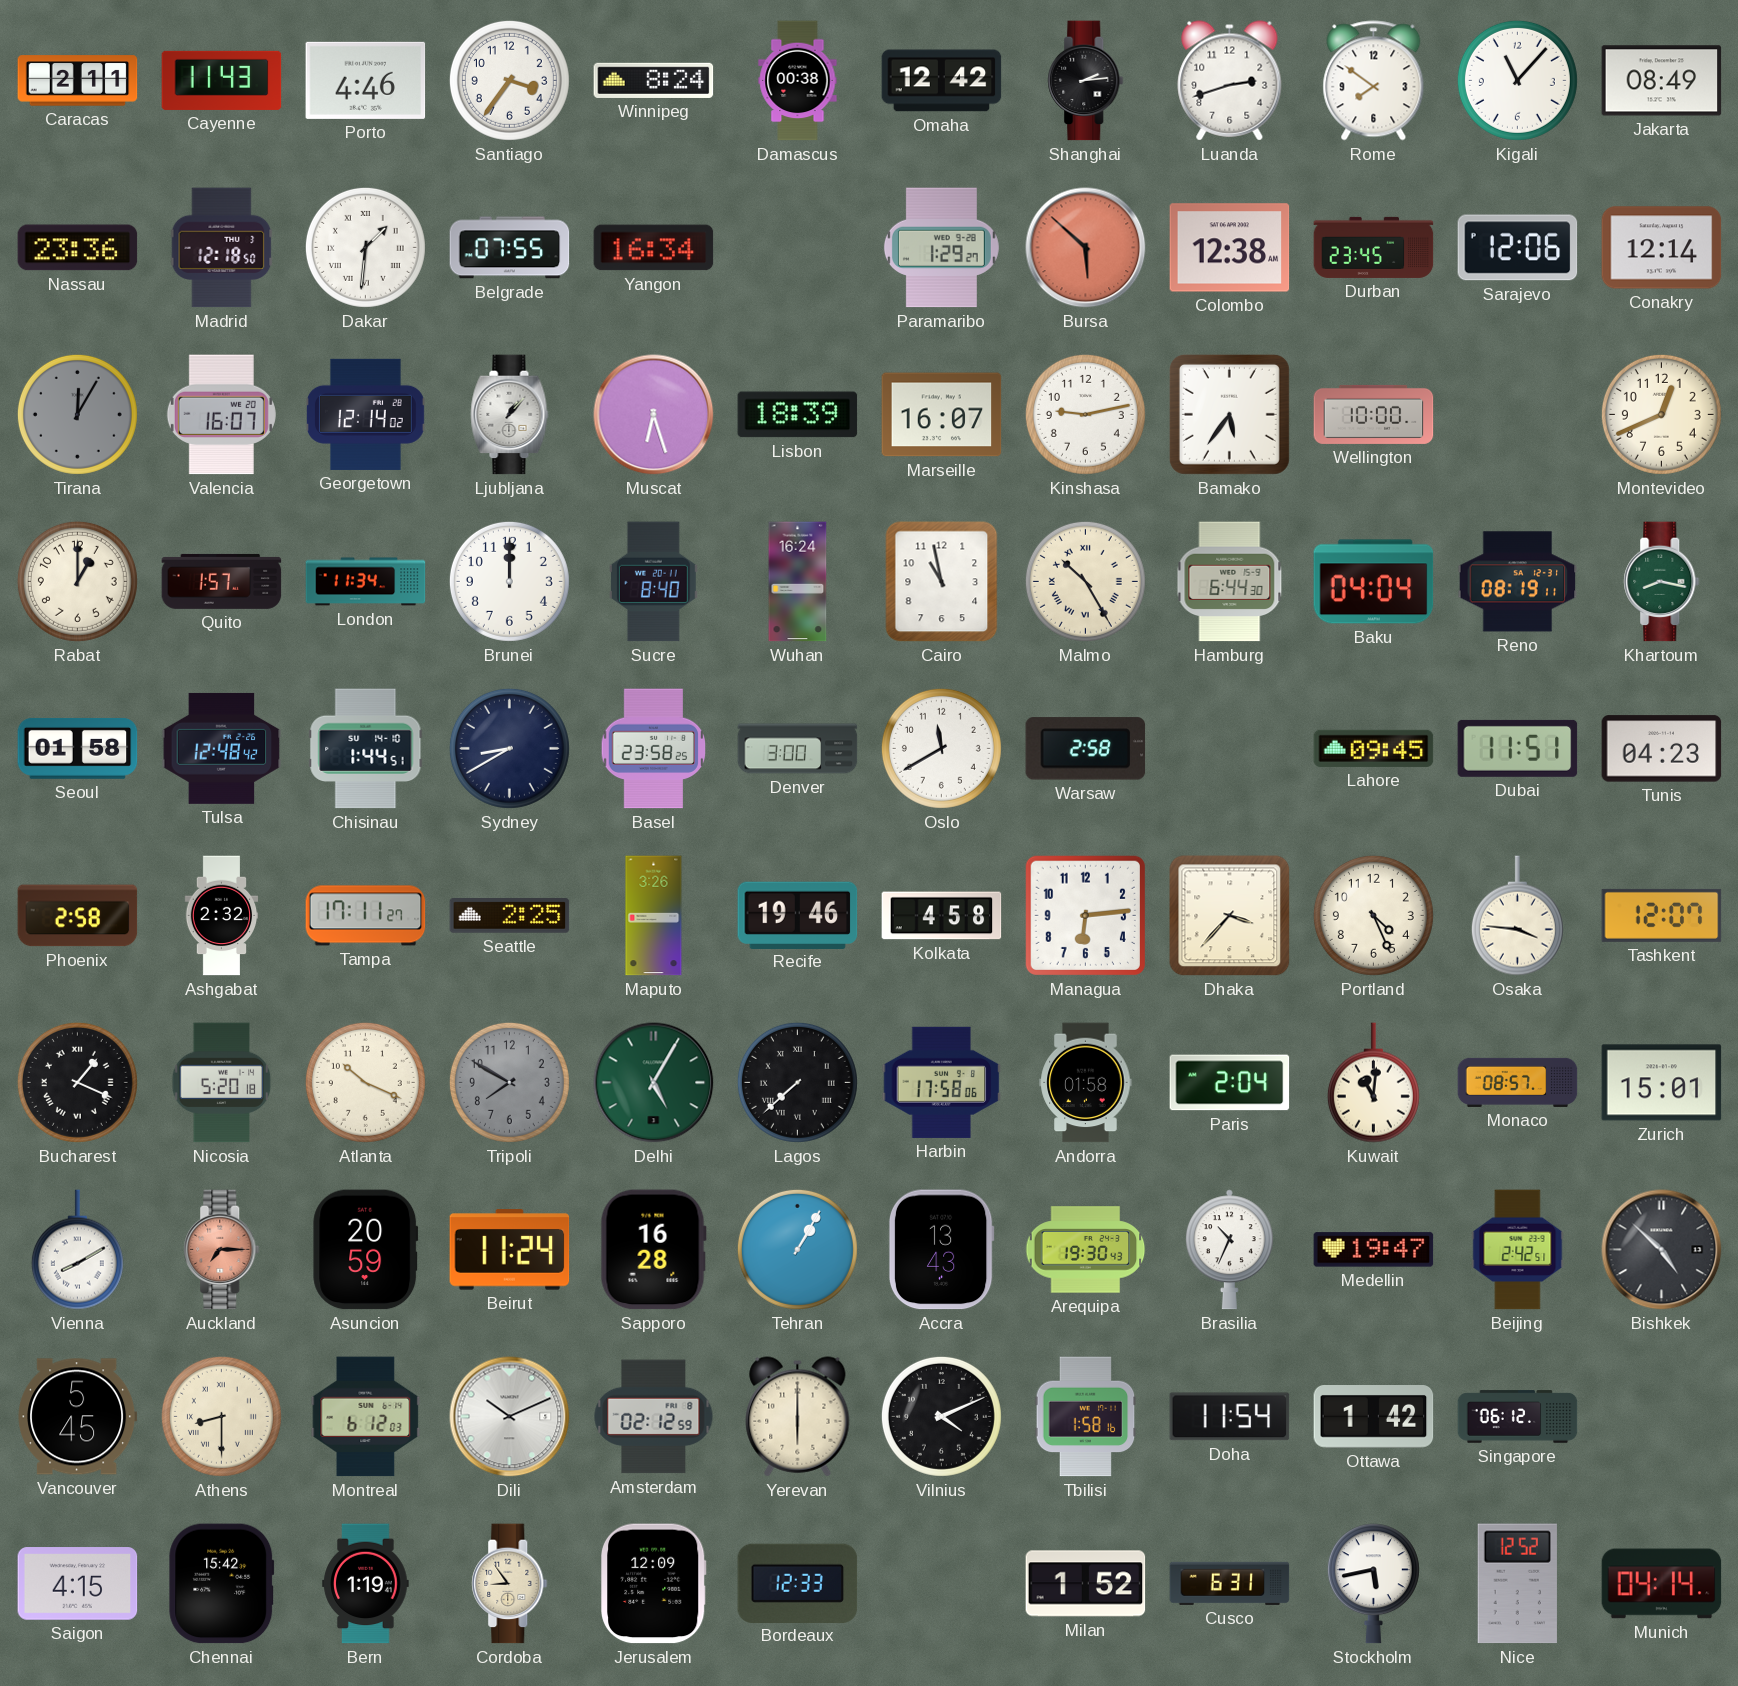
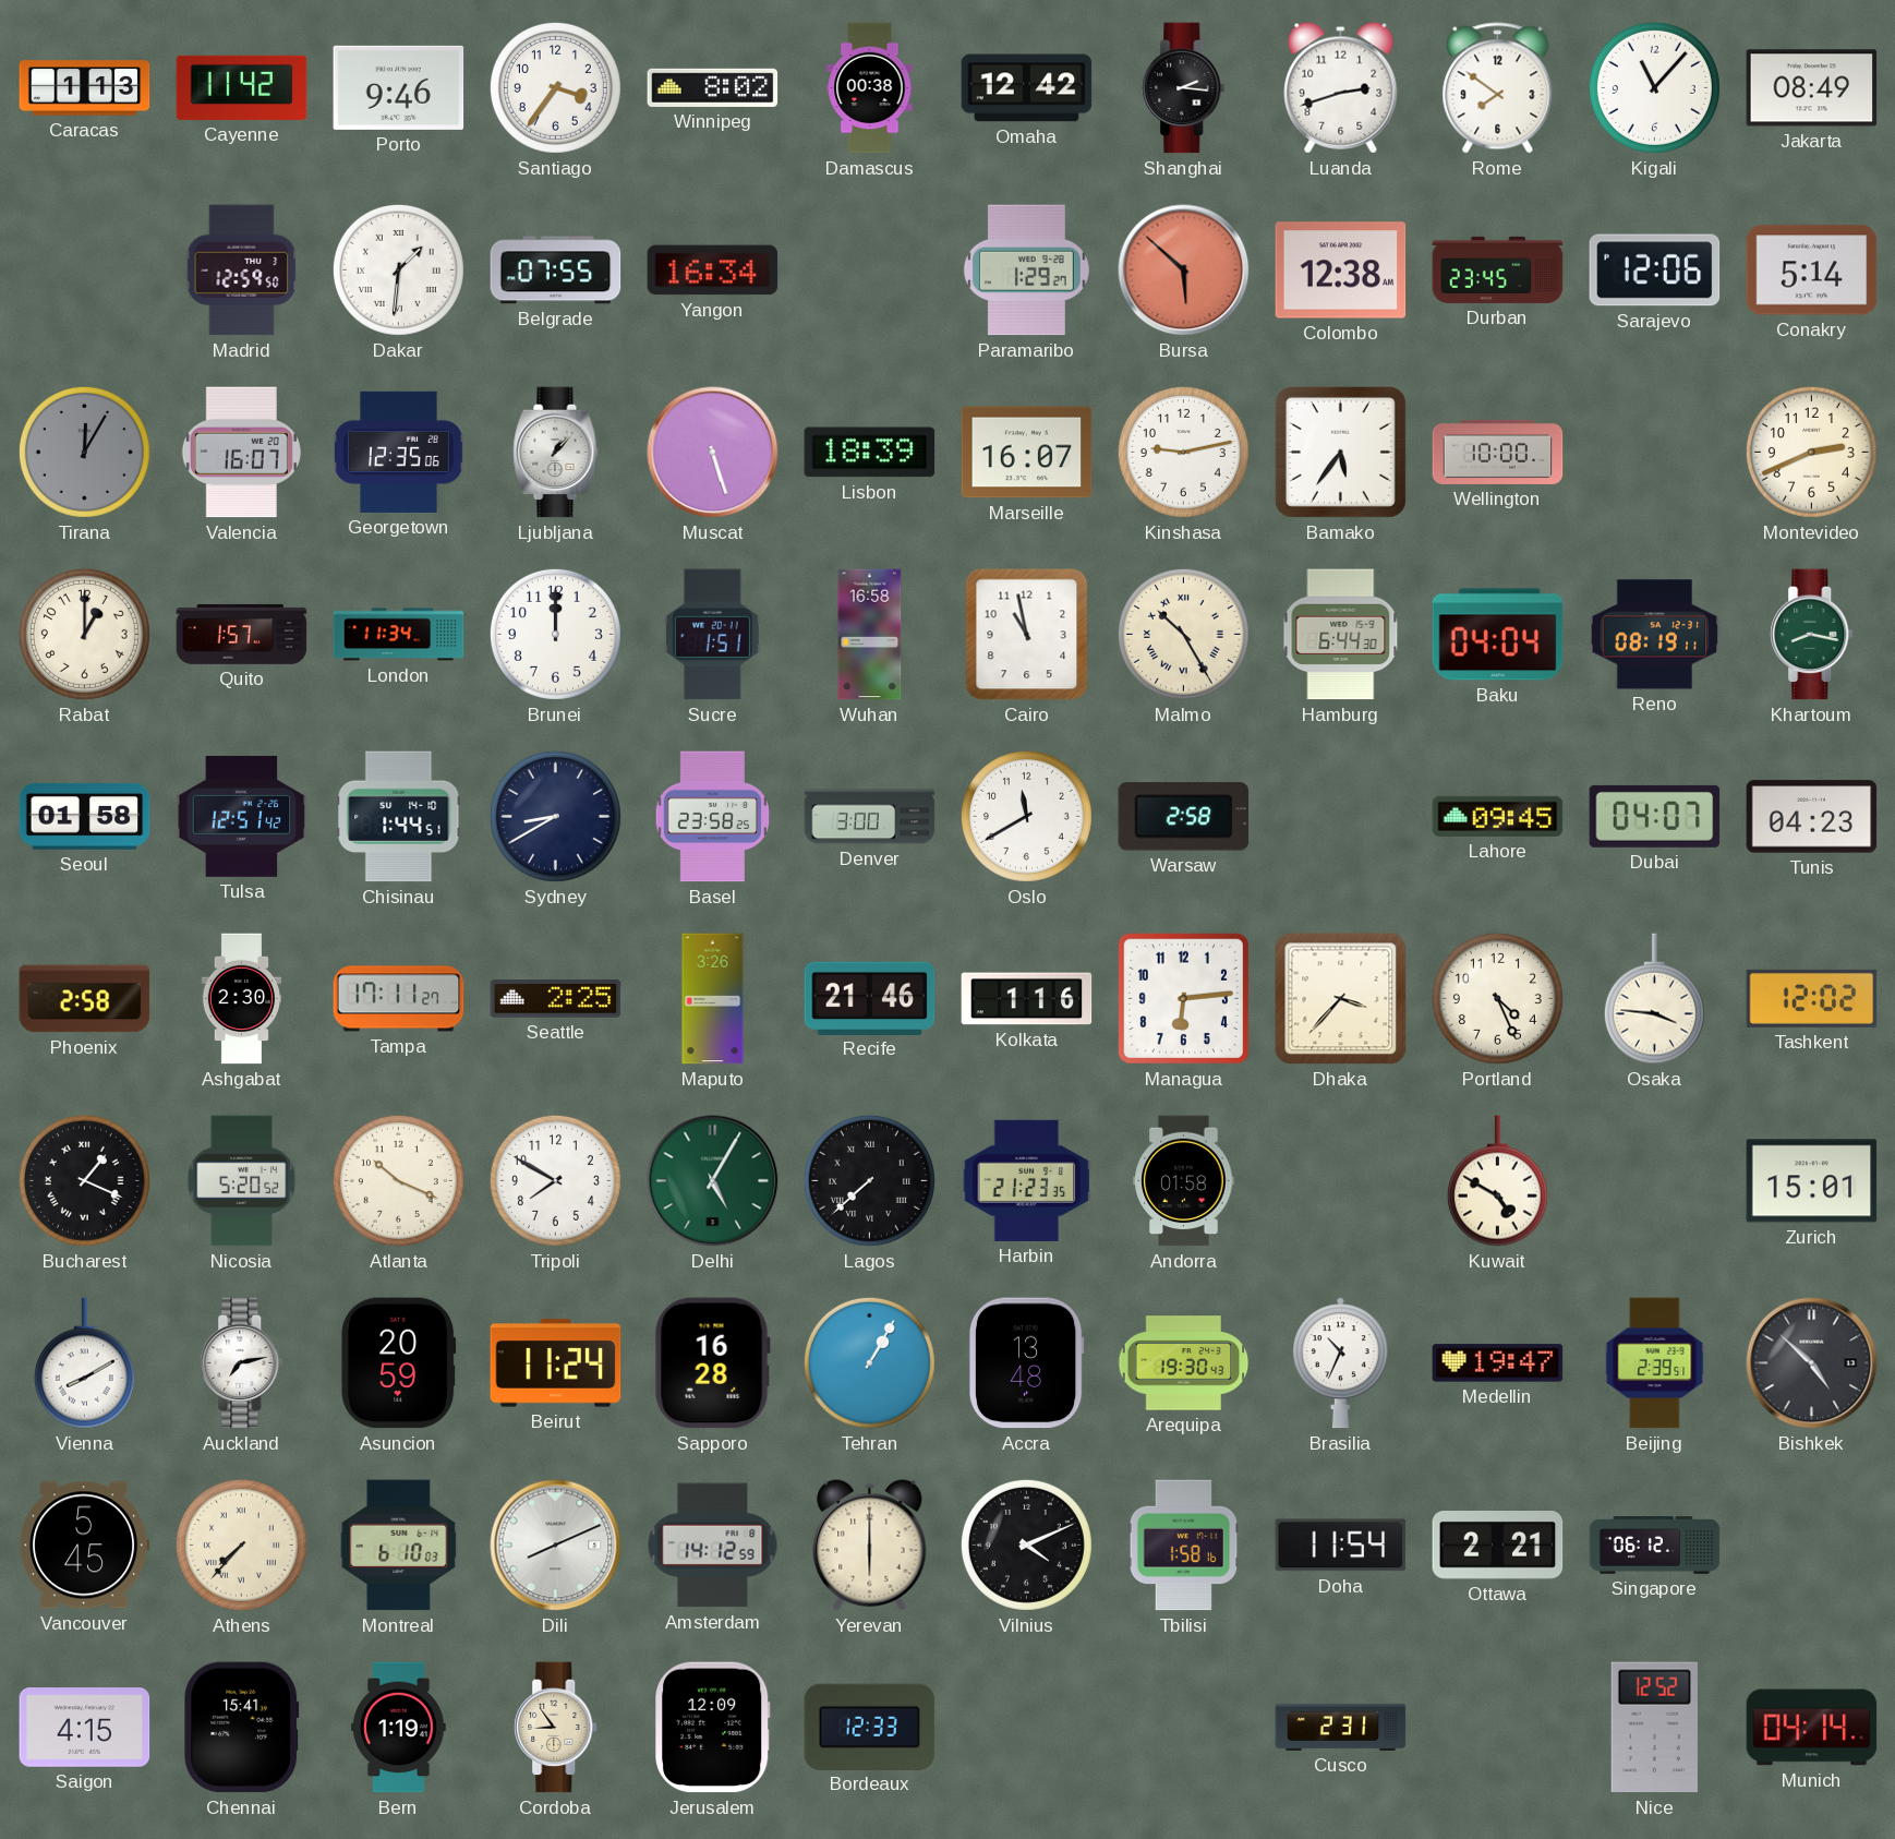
Caracas: 2:11 -> 1:13
Cayenne: 11:43 -> 11:42
Porto: 4:46 -> 9:46
Winnipeg: 8:24 -> 8:02
Shanghai: 2:14 -> 2:16
Nassau: 23:36 -> none
Madrid: 12:18 -> 12:59
Conakry: 12:14 -> 5:14
Georgetown: 12:14 -> 12:35
Muscat: 6:27 -> 5:27
Montevideo: 12:41 -> 2:41
Sucre: 8:40 -> 1:51
Wuhan: 16:24 -> 16:58
Tulsa: 12:48 -> 12:51
Dubai: 11:51 -> 04:07
Ashgabat: 2:32 -> 2:30
Recife: 19:46 -> 21:46
Kolkata: 4:58 -> 1:16
Tashkent: 12:07 -> 12:02
Nicosia: 5:20:18 -> 5:20:52
Tripoli dial: grey -> white
Harbin: 17:58 -> 21:23
Paris: 2:04 -> none
Kuwait: 11:01 -> 4:50
Monaco: 08:57 -> none
Auckland: 7:15 -> 7:13
Auckland dial: salmon -> white
Accra: 13:43 -> 13:48
Beijing: 2:42 -> 2:39
Athens: 8:30 -> 7:37
Montreal: 6:12 -> 6:10
Dili: 10:11 -> 8:11
Amsterdam: 02:12 -> 14:12
Ottawa: 1:42 -> 2:21
Chennai: 15:42 -> 15:41
Milan: 1:52 -> none
Cusco: 6:31 -> 2:31
Stockholm: 5:43 -> none
